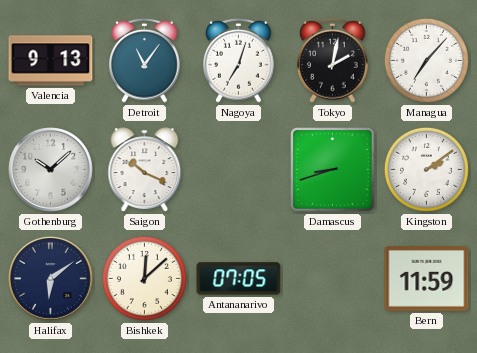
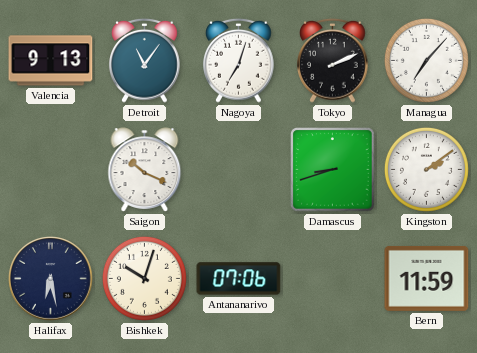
Tokyo: 2:02 -> 2:11
Gothenburg: 10:08 -> none
Halifax: 6:09 -> 6:28
Bishkek: 12:08 -> 10:03
Antananarivo: 07:05 -> 07:06
